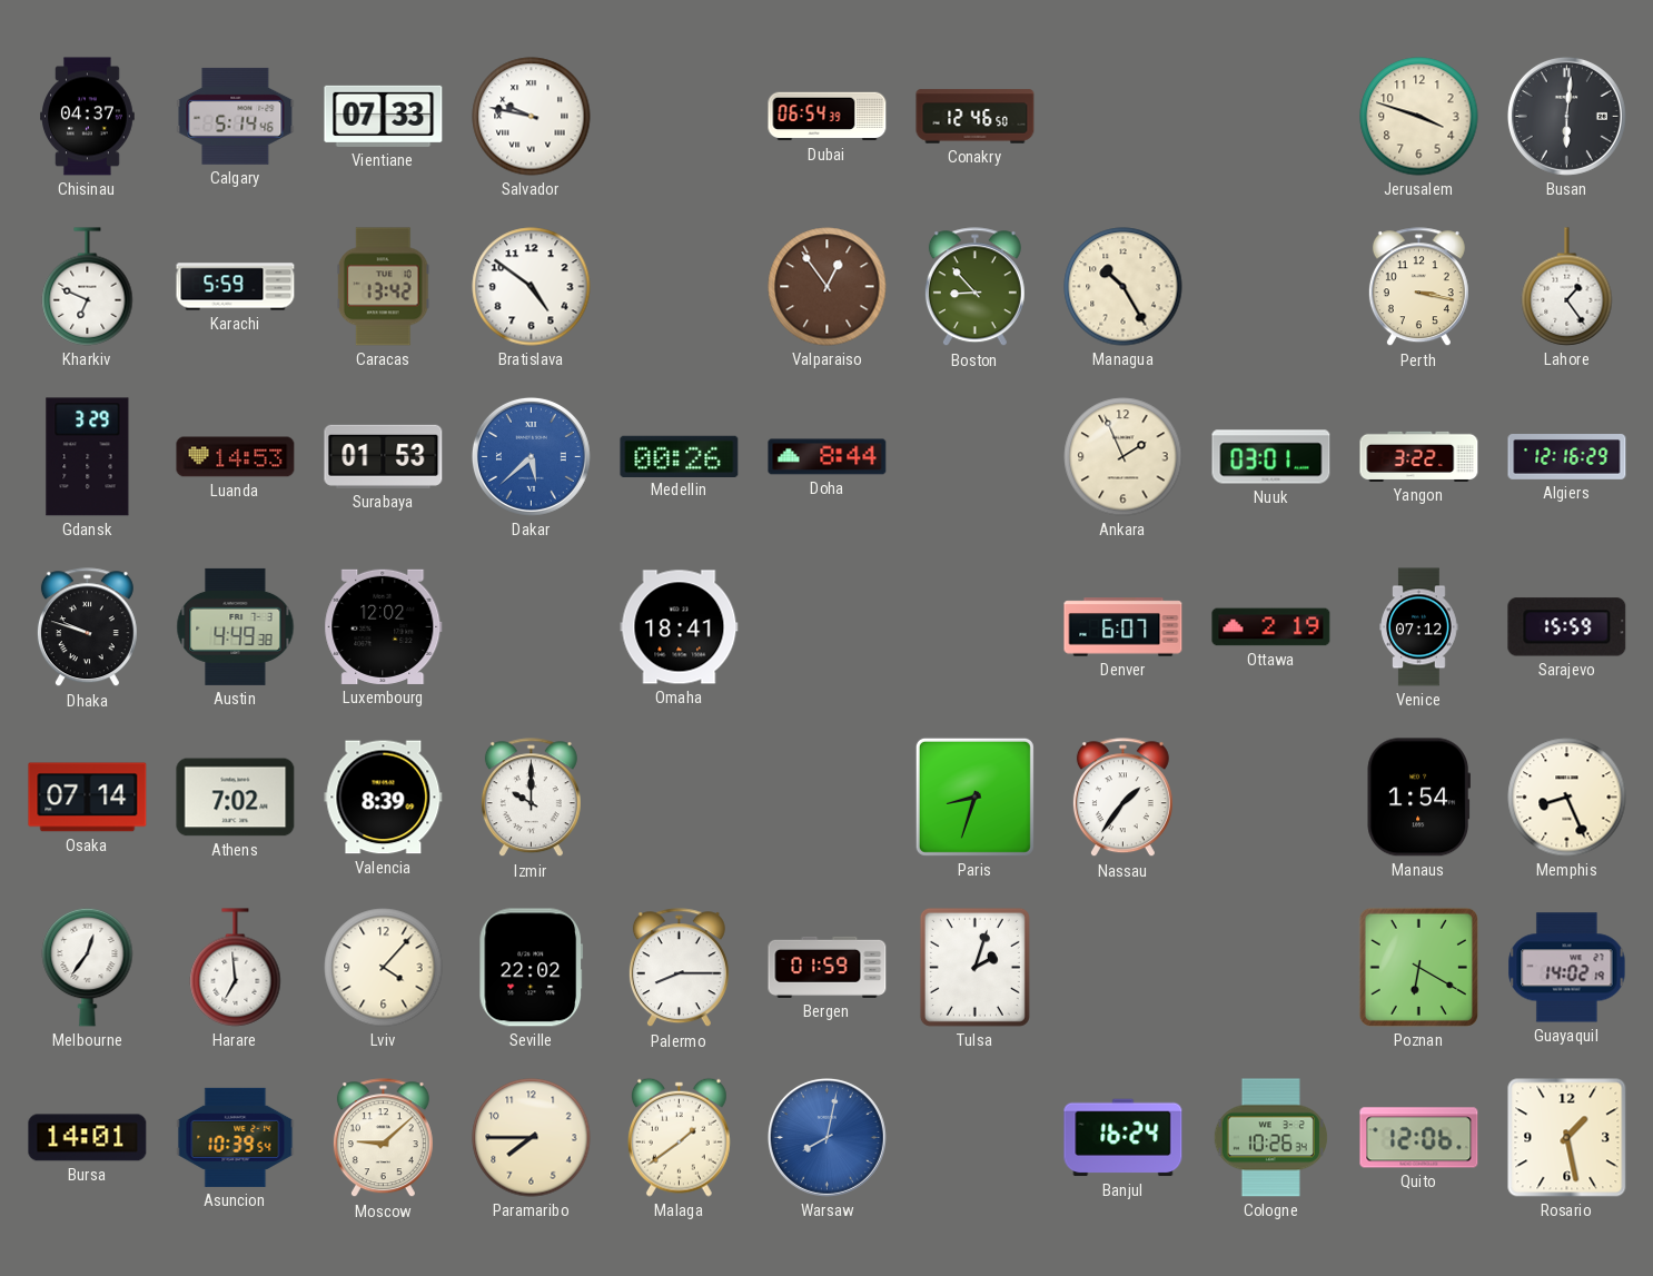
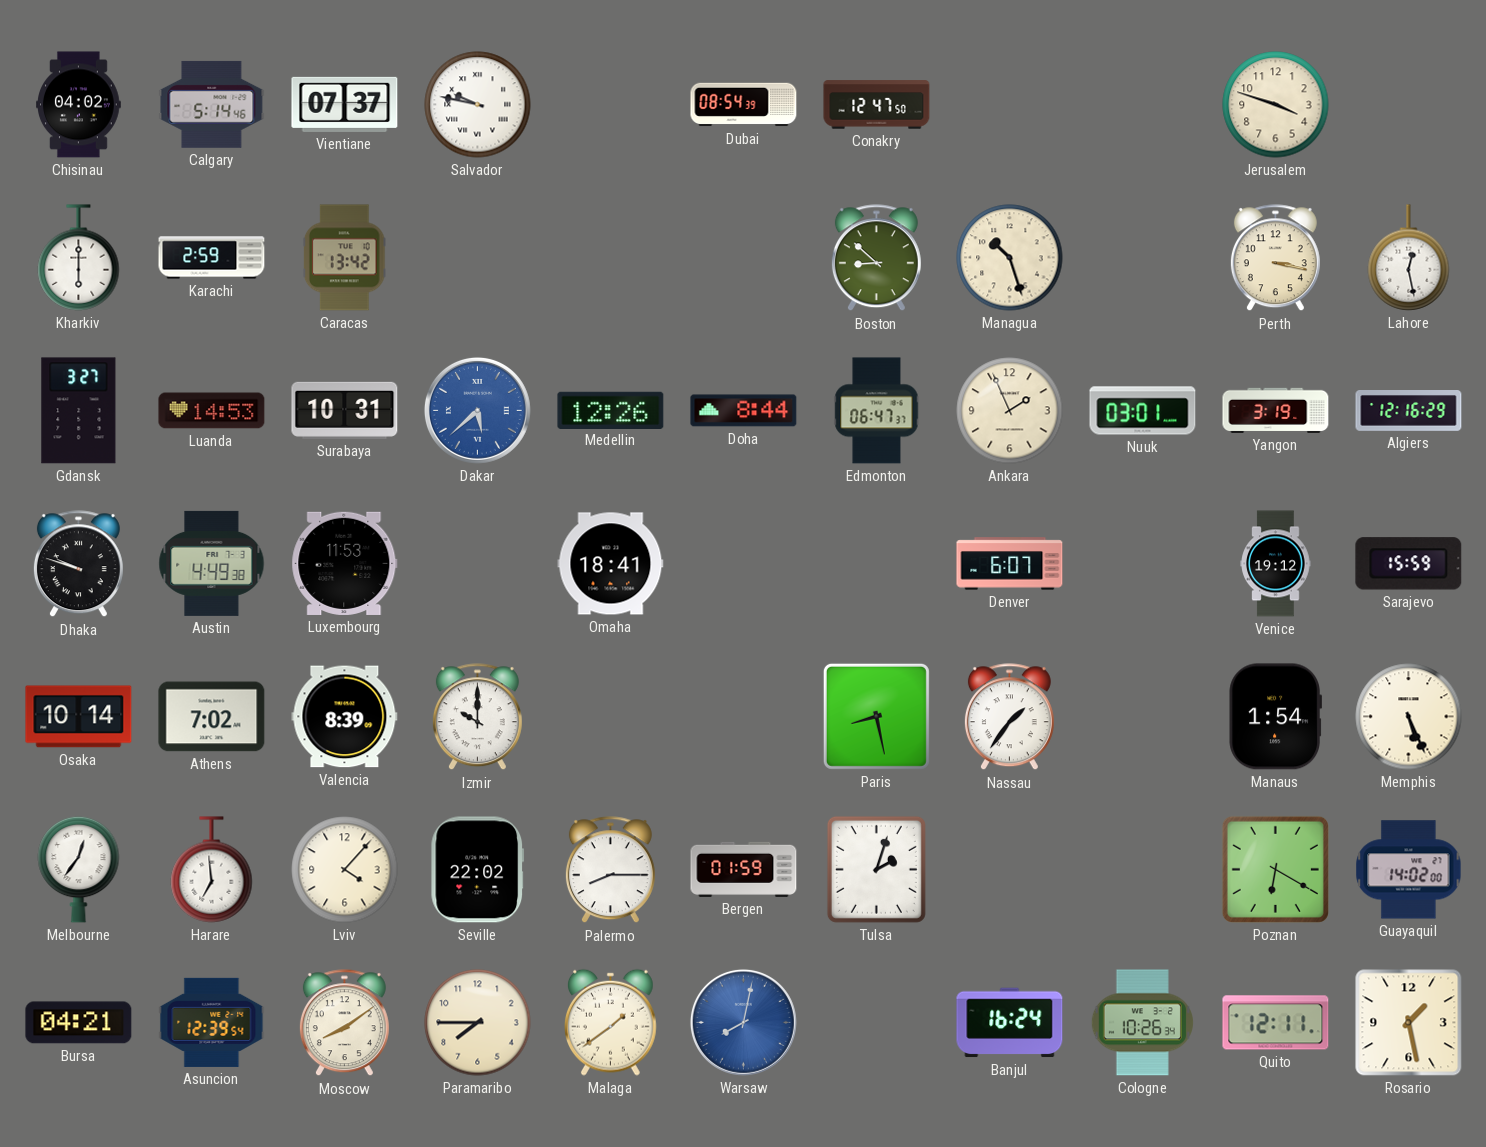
Chisinau: 04:37 -> 04:02
Vientiane: 07:33 -> 07:37
Dubai: 06:54 -> 08:54
Conakry: 12:46 -> 12:47
Busan: 6:01 -> none
Kharkiv: 6:49 -> 6:00
Karachi: 5:59 -> 2:59
Bratislava: 4:51 -> none
Valparaiso: 12:54 -> none
Boston: 8:53 -> 8:52
Managua: 10:25 -> 10:27
Lahore: 1:24 -> 12:28
Gdansk: 3:29 -> 3:27
Surabaya: 01:53 -> 10:31
Medellin: 00:26 -> 12:26
Edmonton: none -> 06:47
Yangon: 3:22 -> 3:19
Luxembourg: 12:02 -> 11:53
Ottawa: 2:19 -> none
Venice: 07:12 -> 19:12
Osaka: 07:14 -> 10:14
Paris: 8:33 -> 8:28
Memphis: 8:26 -> 5:26
Guayaquil: 14:02:19 -> 14:02:00
Bursa: 14:01 -> 04:21
Asuncion: 10:39 -> 12:39
Moscow: 9:08 -> 8:09
Quito: 12:06 -> 12:11
